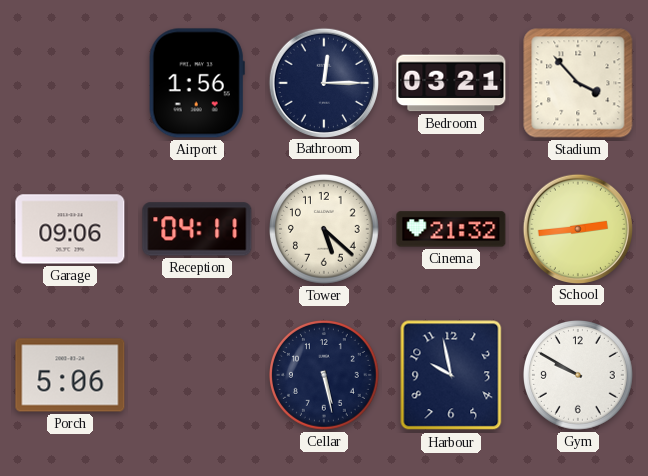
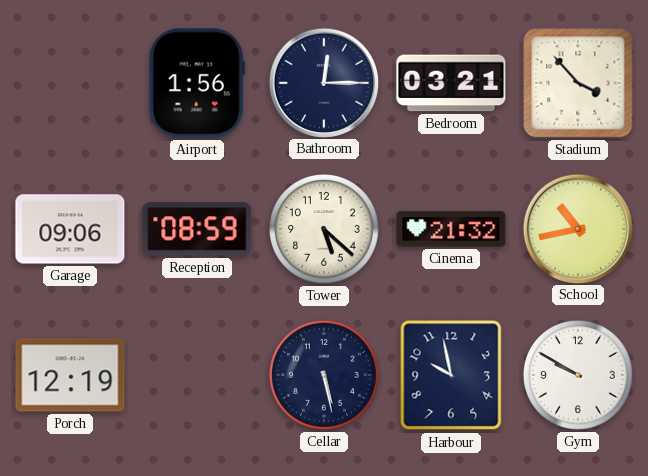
Reception: 04:11 -> 08:59
School: 2:44 -> 10:43
Porch: 5:06 -> 12:19
